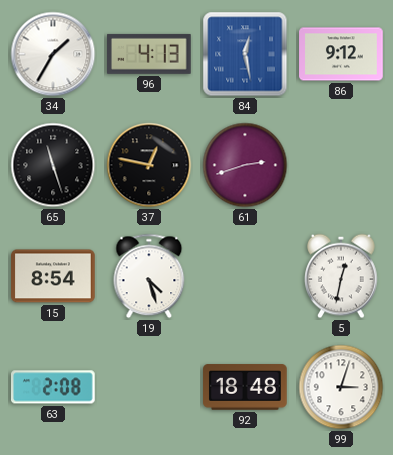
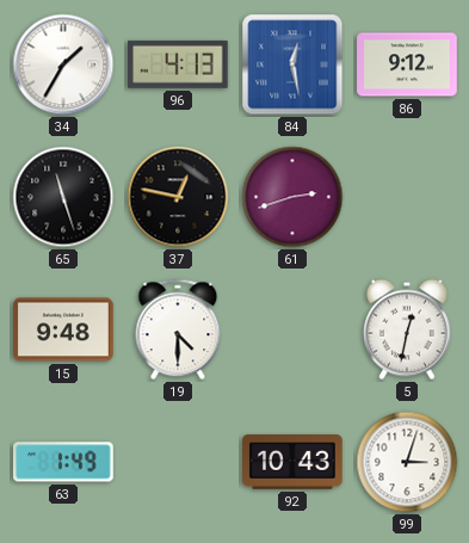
15: 8:54 -> 9:48
19: 4:27 -> 4:30
63: 2:08 -> 1:49
92: 18:48 -> 10:43
